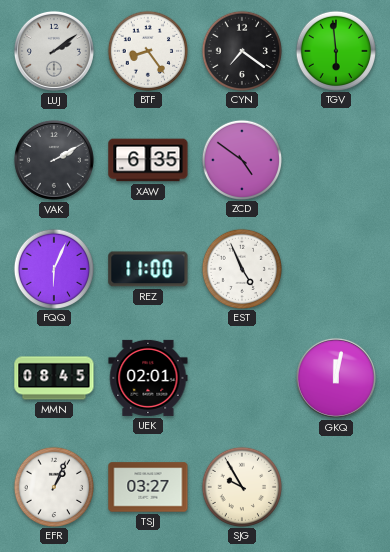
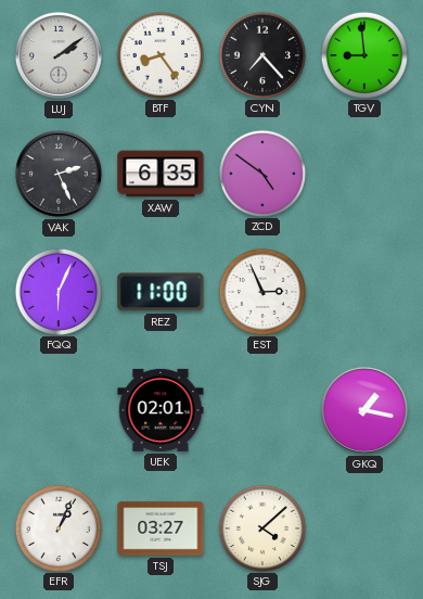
CYN: 7:21 -> 7:23
TGV: 5:59 -> 8:59
VAK: 2:10 -> 2:26
EST: 4:56 -> 2:56
MMN: 08:45 -> none
GKQ: 12:02 -> 1:17
SJG: 9:55 -> 4:08
